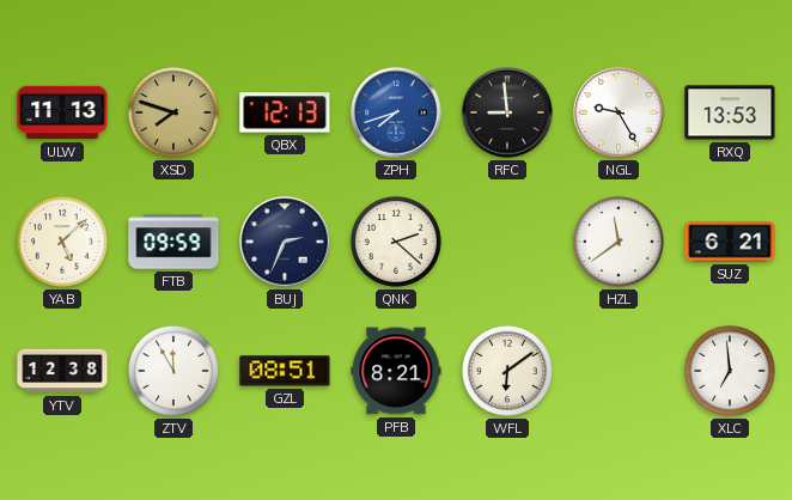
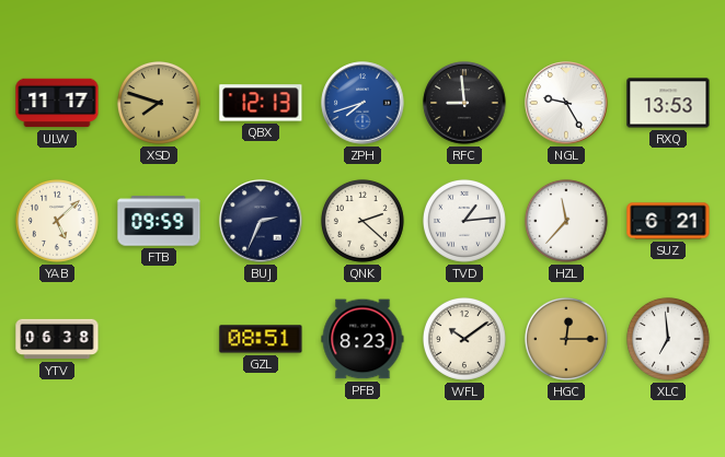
ULW: 11:13 -> 11:17
TVD: none -> 1:14
HZL: 11:39 -> 11:37
YTV: 12:38 -> 06:38
ZTV: 11:55 -> none
PFB: 8:21 -> 8:23
WFL: 6:09 -> 10:09
HGC: none -> 12:15
